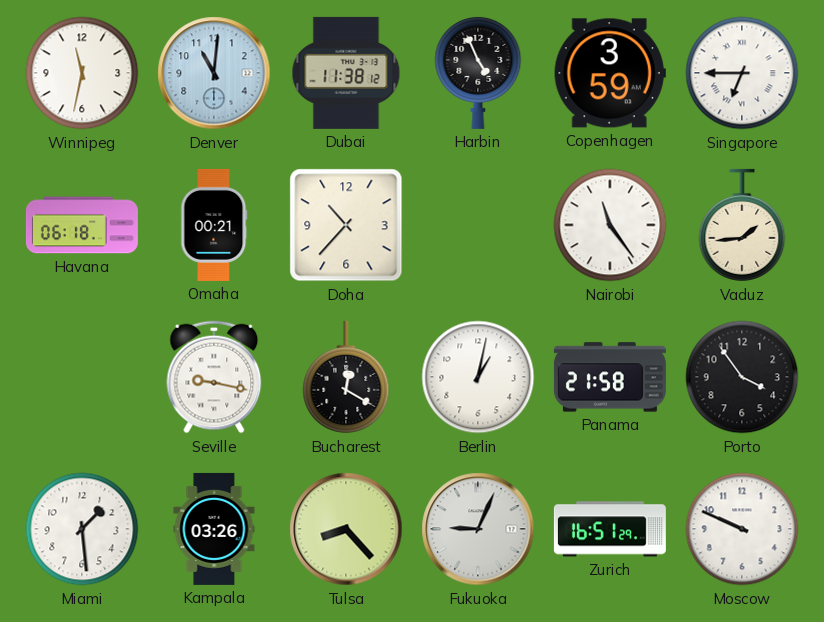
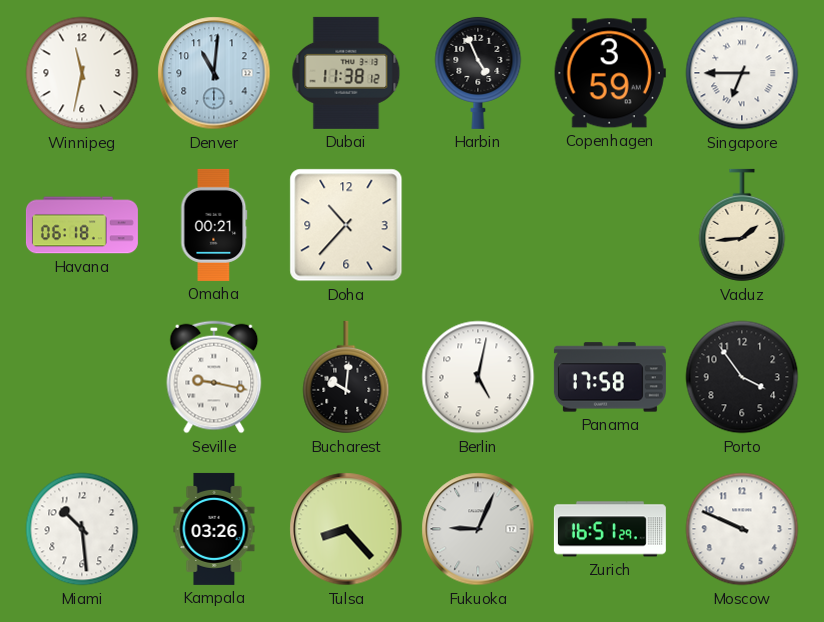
Nairobi: 11:24 -> none
Bucharest: 12:20 -> 10:01
Berlin: 1:02 -> 5:02
Panama: 21:58 -> 17:58
Miami: 1:29 -> 10:29
